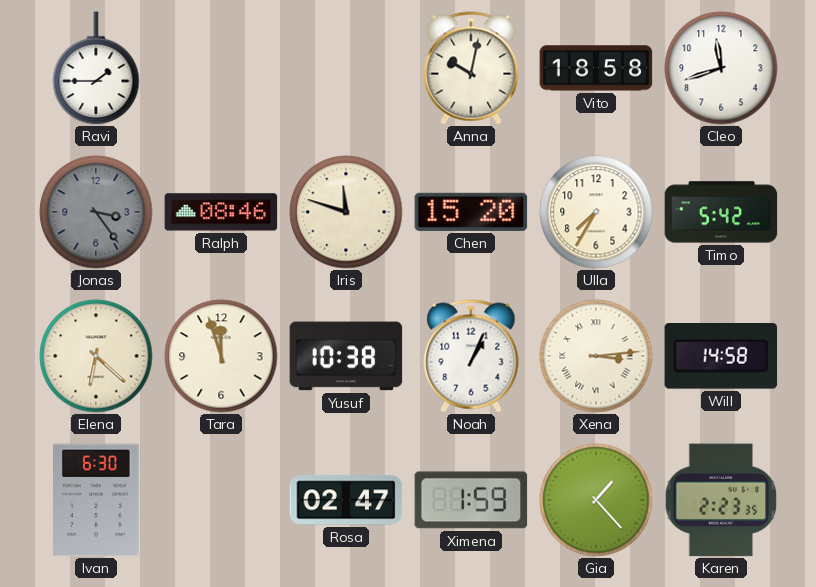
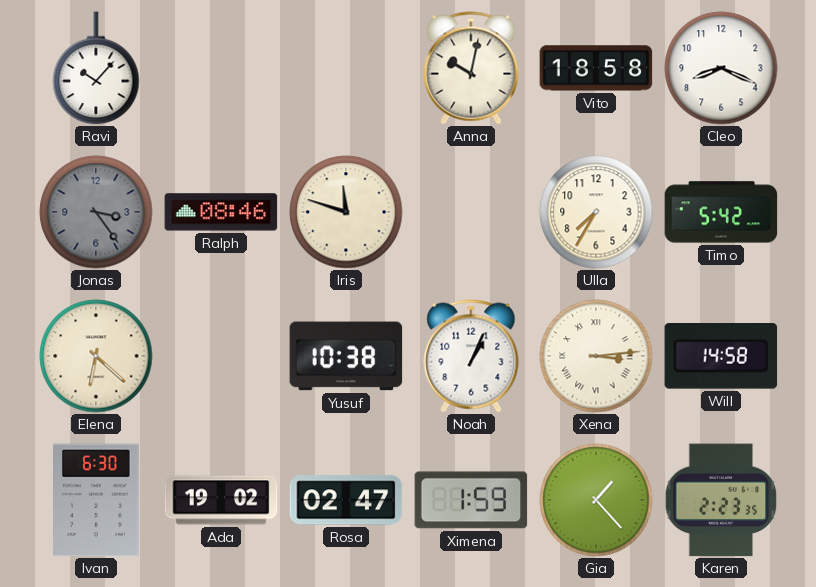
Ravi: 1:45 -> 10:07
Cleo: 11:42 -> 8:19
Chen: 15:20 -> none
Tara: 11:57 -> none
Ada: none -> 19:02
